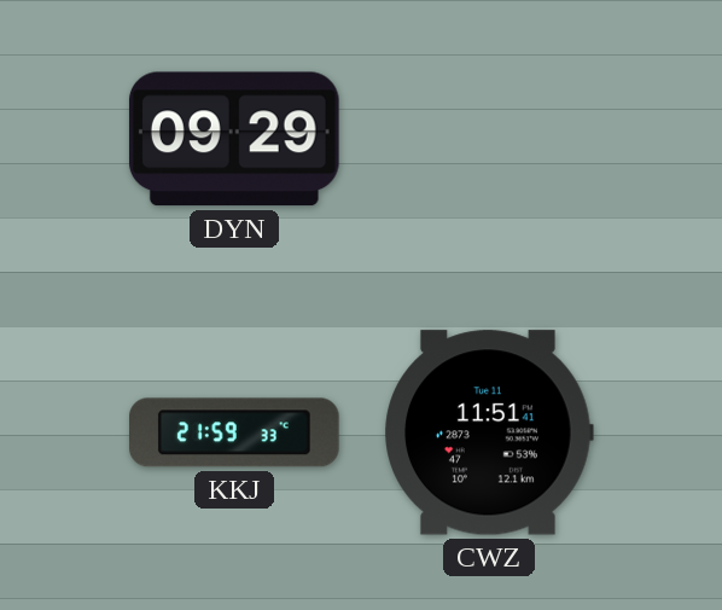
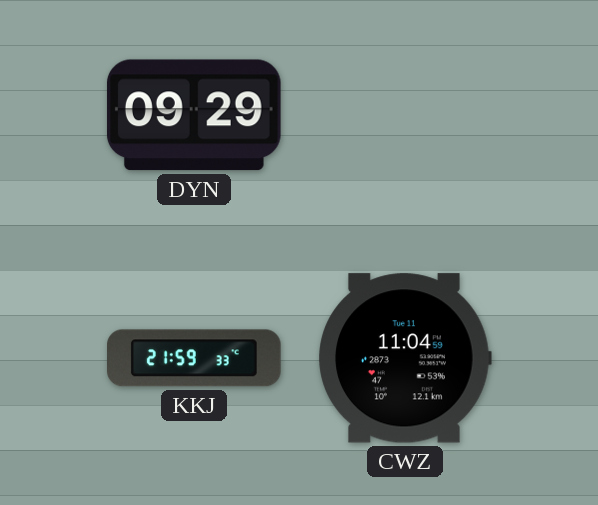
CWZ: 11:51 -> 11:04
